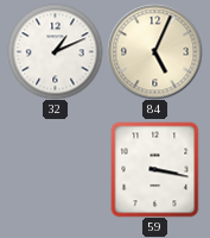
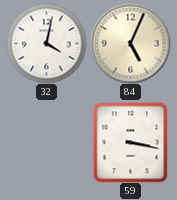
32: 1:11 -> 4:02
